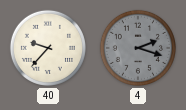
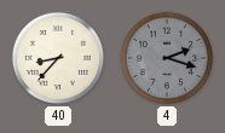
40: 9:37 -> 8:37
